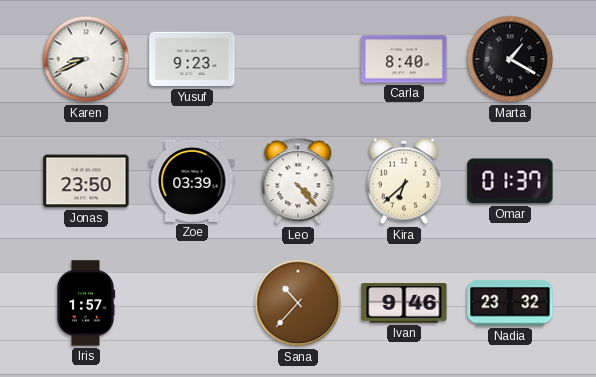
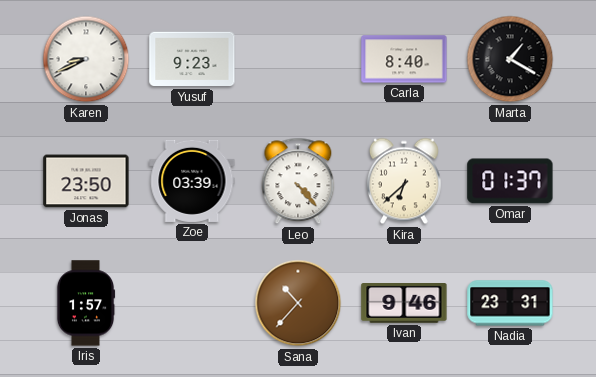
Nadia: 23:32 -> 23:31
